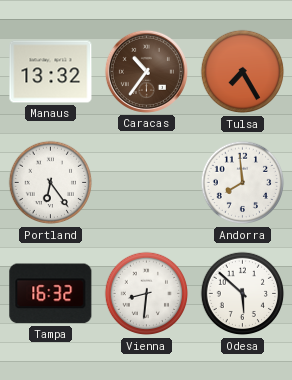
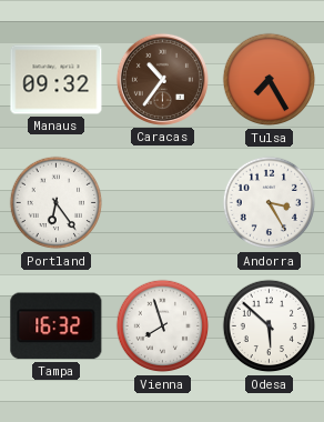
Manaus: 13:32 -> 09:32
Andorra: 7:59 -> 3:25
Vienna: 8:31 -> 7:57
